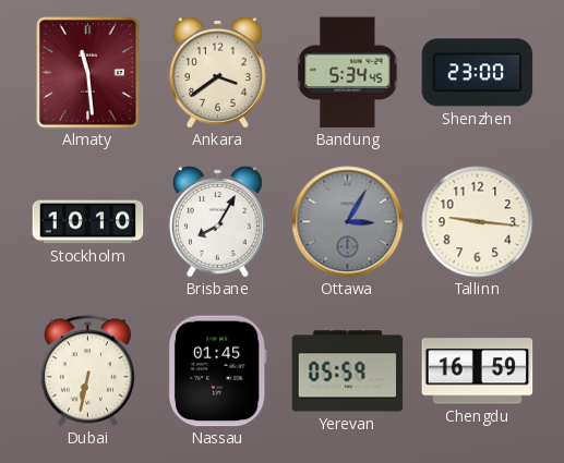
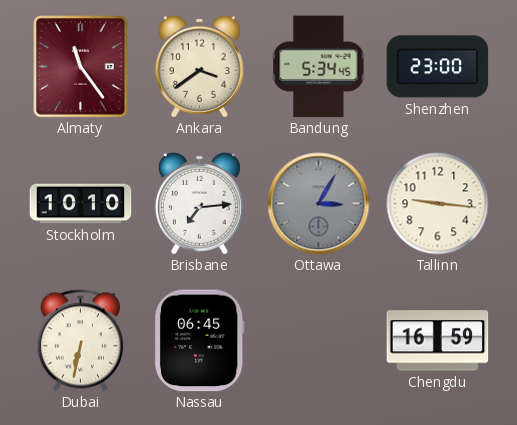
Almaty: 11:29 -> 11:24
Brisbane: 8:05 -> 7:14
Nassau: 01:45 -> 06:45
Yerevan: 05:59 -> none
